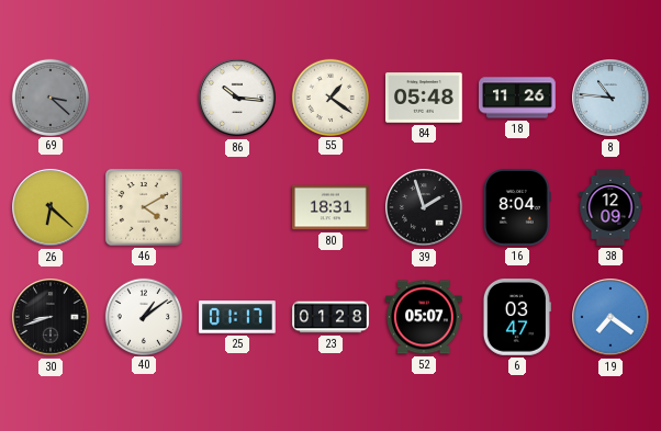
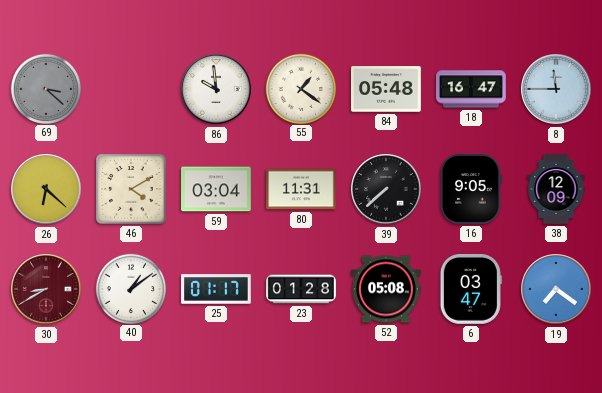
86: 10:16 -> 9:59
18: 11:26 -> 16:47
8: 10:46 -> 11:45
59: none -> 03:04
80: 18:31 -> 11:31
39: 1:57 -> 7:38
16: 8:04 -> 9:05
30: 8:42 -> 8:40
30 dial: black -> burgundy
52: 05:07 -> 05:08
